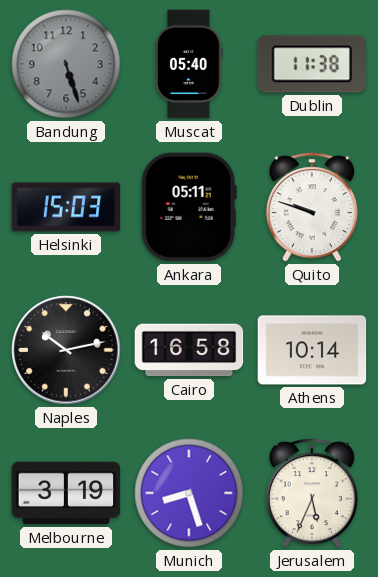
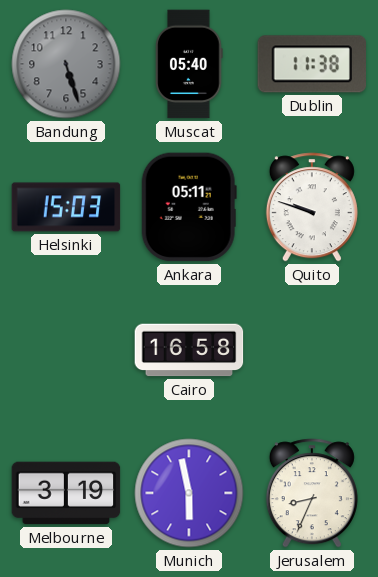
Naples: 10:13 -> none
Athens: 10:14 -> none
Munich: 8:27 -> 5:58
Jerusalem: 5:34 -> 8:34
